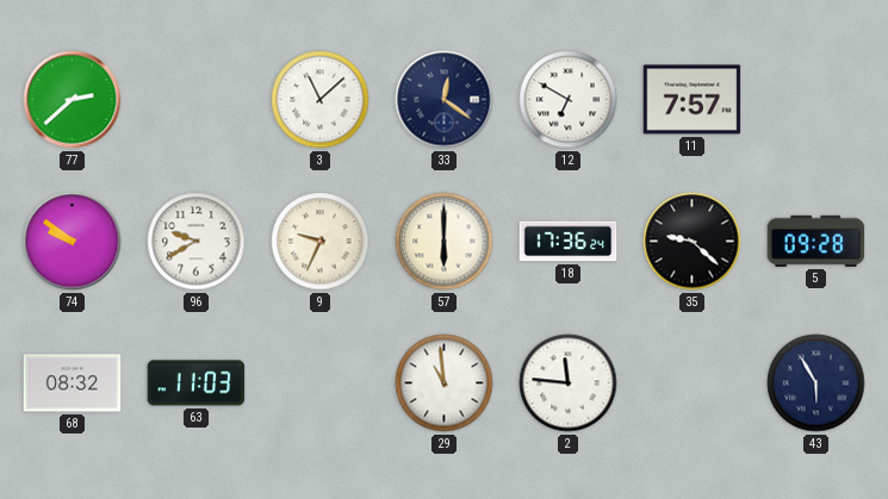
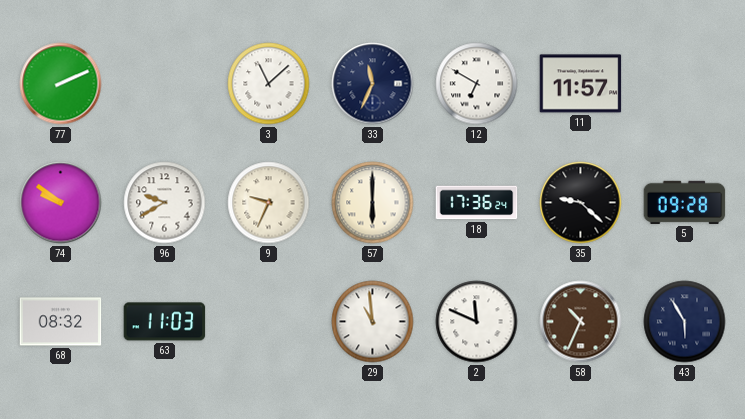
77: 2:38 -> 2:11
33: 12:21 -> 11:34
11: 7:57 -> 11:57
2: 11:46 -> 11:49
58: none -> 10:34
